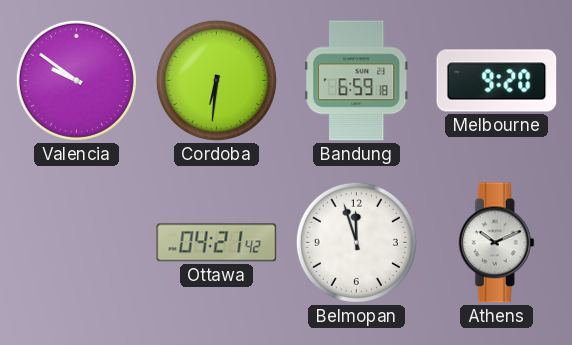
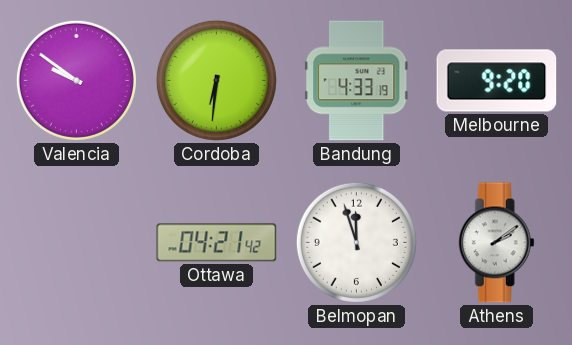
Bandung: 6:59 -> 4:33
Athens: 10:11 -> 2:09
